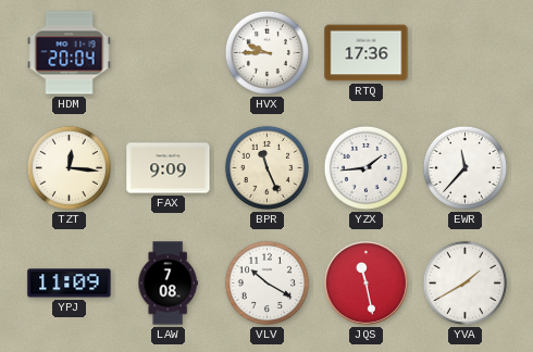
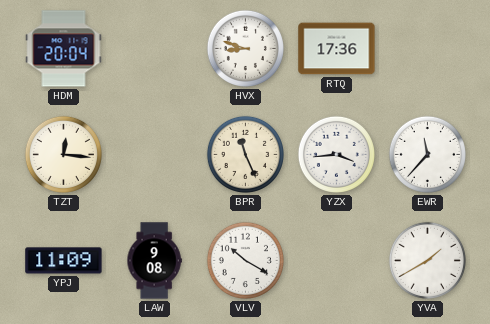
HVX: 9:45 -> 8:48
FAX: 9:09 -> none
YZX: 1:44 -> 3:44
LAW: 7:08 -> 9:08
JQS: 11:28 -> none
